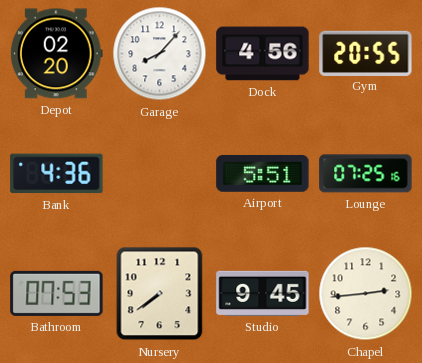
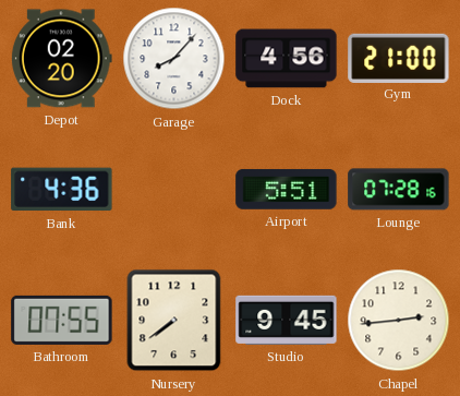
Gym: 20:55 -> 21:00
Lounge: 07:25 -> 07:28
Bathroom: 07:53 -> 07:55
